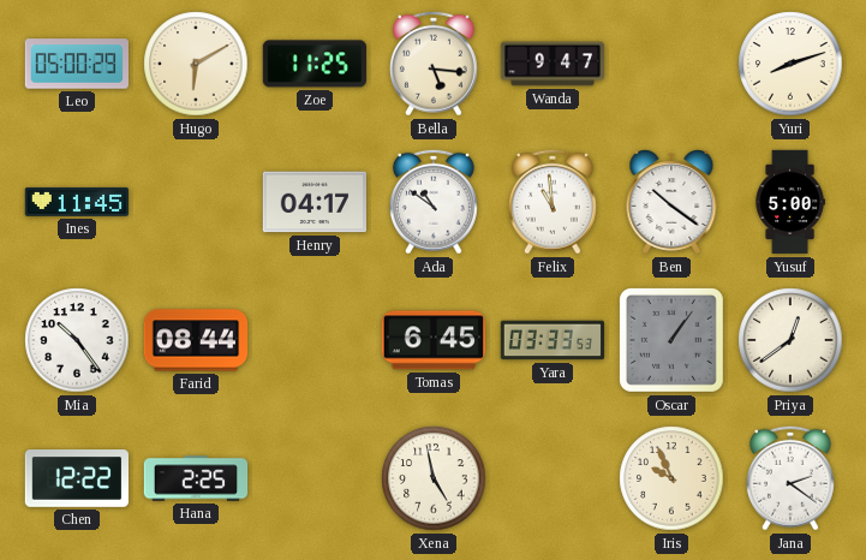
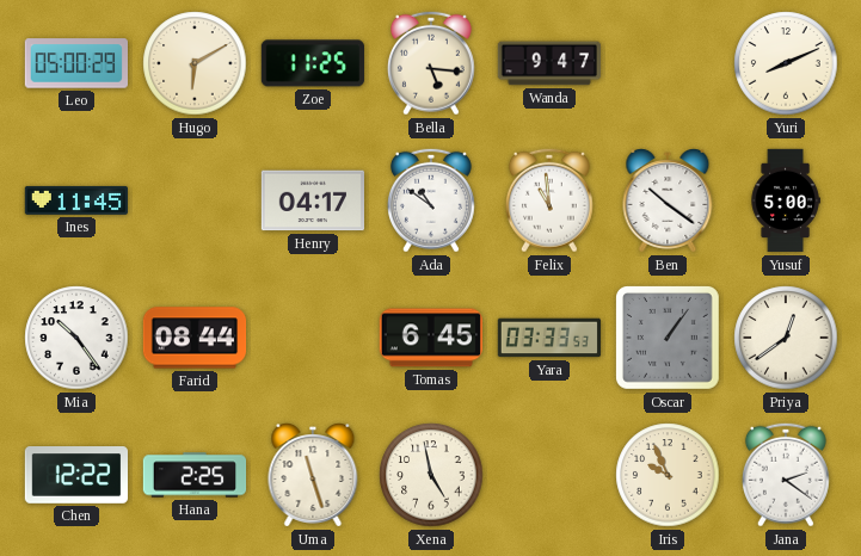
Yuri: 8:12 -> 8:11
Uma: none -> 11:27
